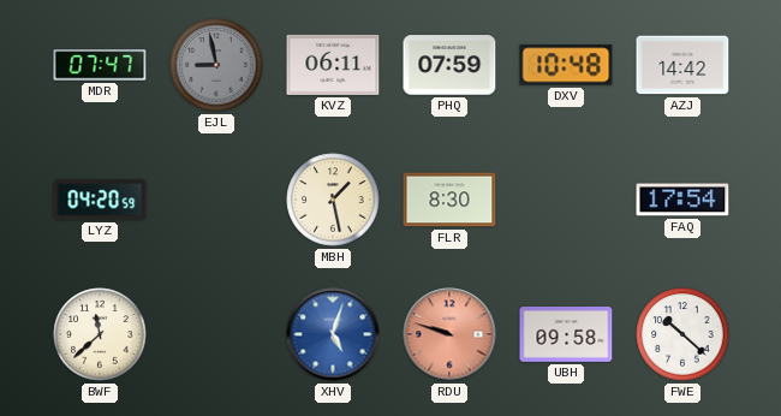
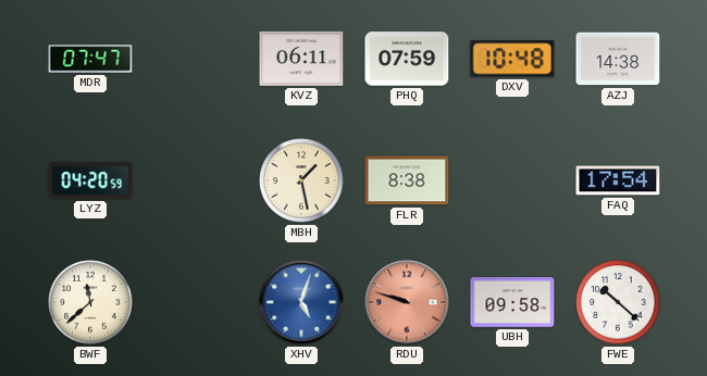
EJL: 8:58 -> none
AZJ: 14:42 -> 14:38
FLR: 8:30 -> 8:38
